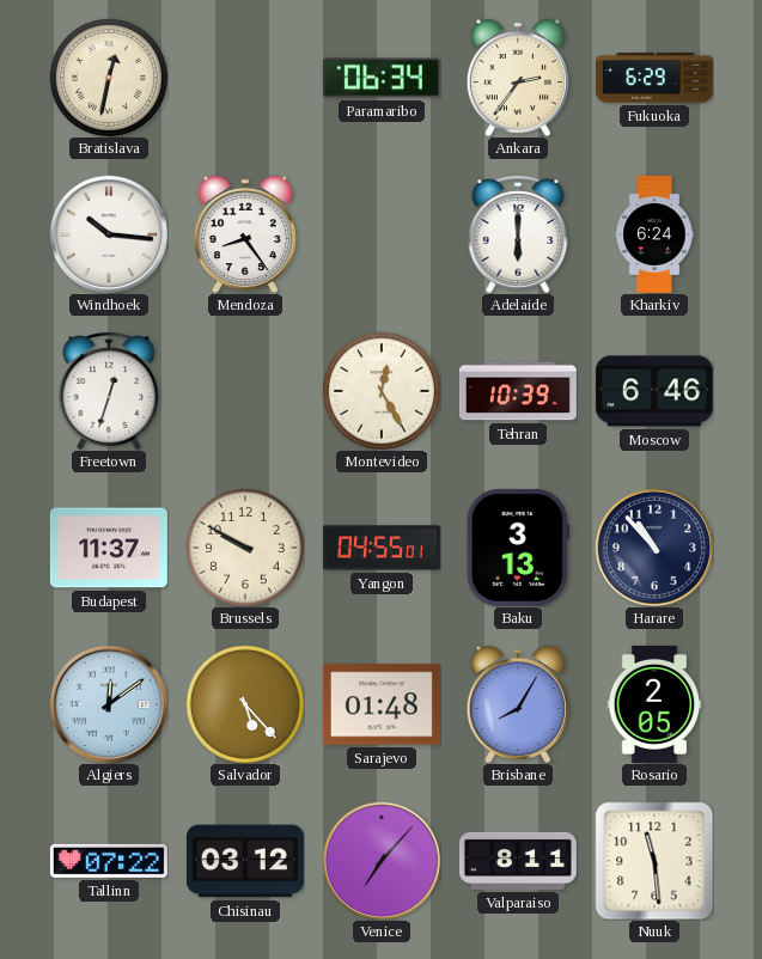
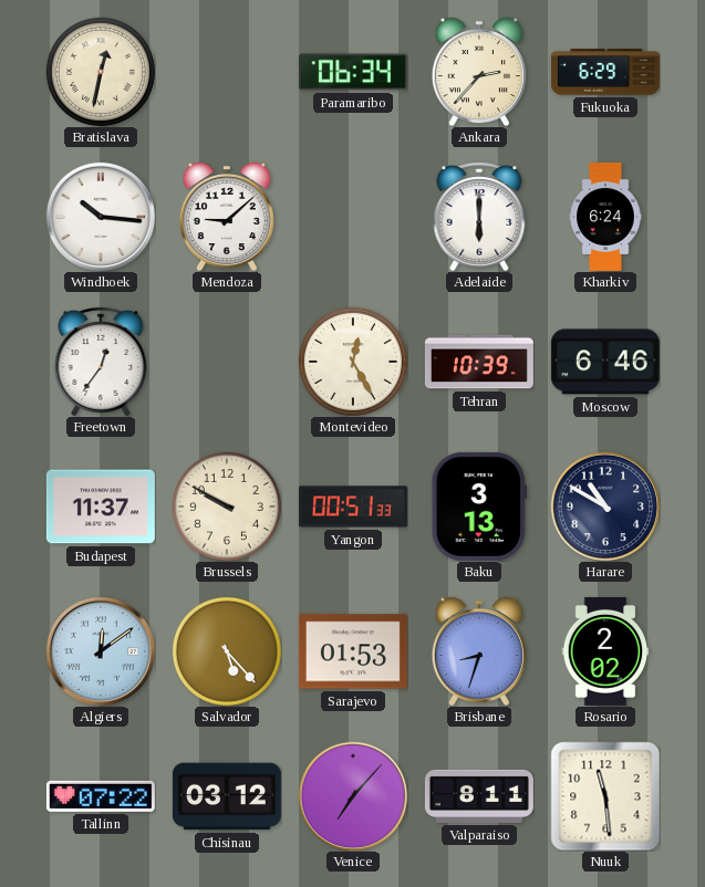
Ankara: 2:36 -> 2:37
Mendoza: 8:24 -> 9:08
Freetown: 12:33 -> 12:36
Yangon: 04:55 -> 00:51
Harare: 10:53 -> 10:50
Sarajevo: 01:48 -> 01:53
Brisbane: 8:05 -> 8:33
Rosario: 2:05 -> 2:02
